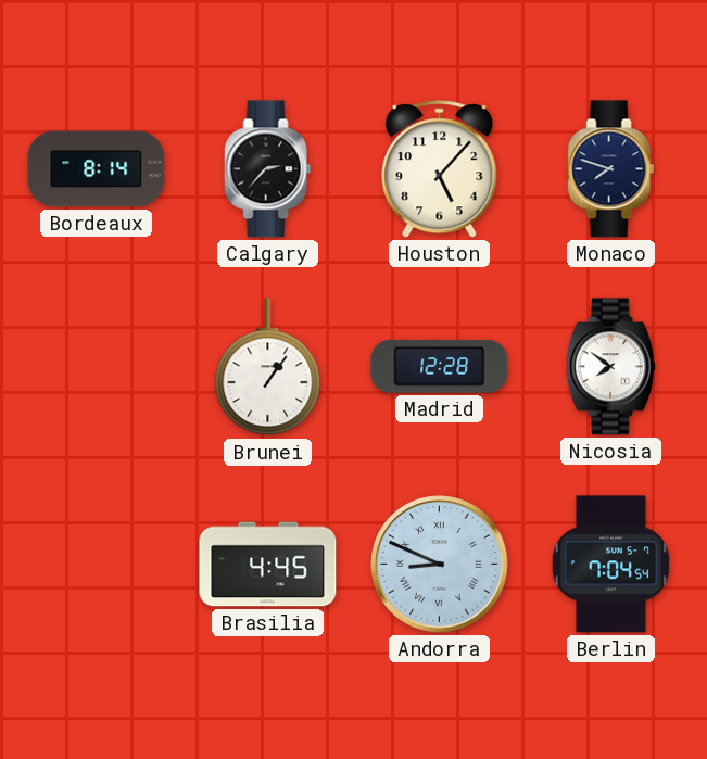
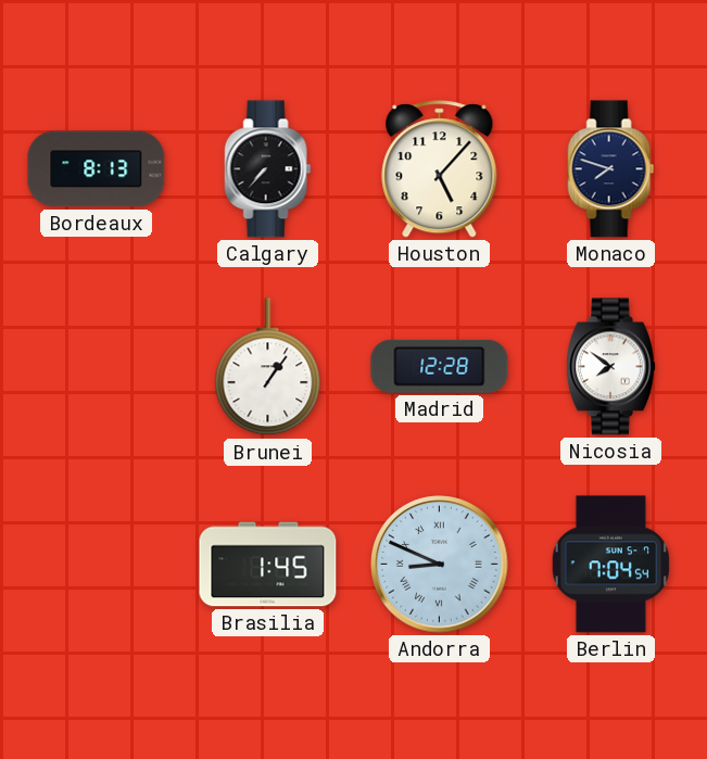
Bordeaux: 8:14 -> 8:13
Calgary: 2:37 -> 7:37
Brasilia: 4:45 -> 1:45
